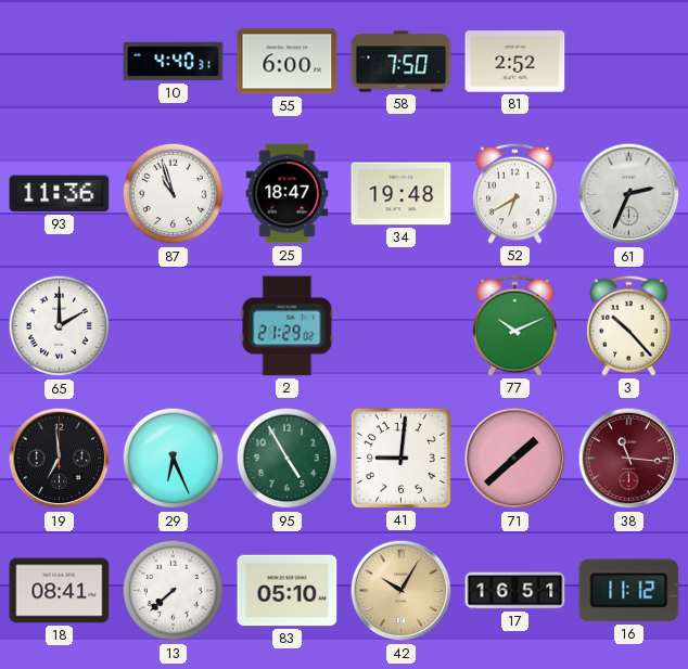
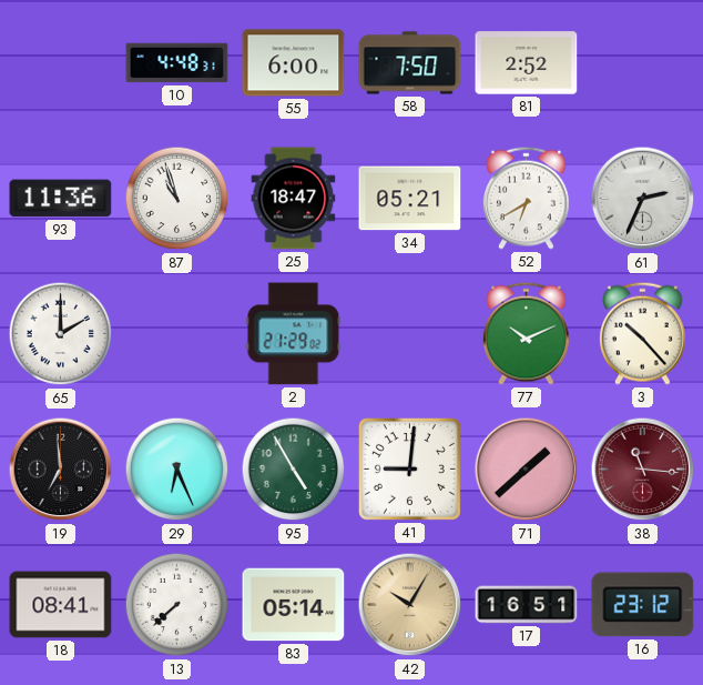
10: 4:40 -> 4:48
34: 19:48 -> 05:21
83: 05:10 -> 05:14
16: 11:12 -> 23:12
